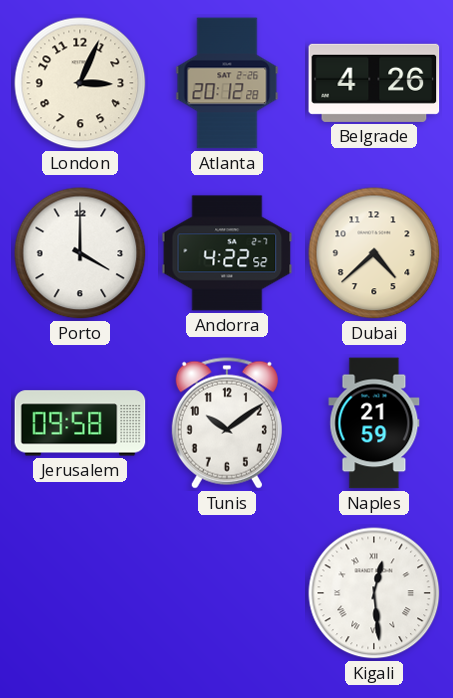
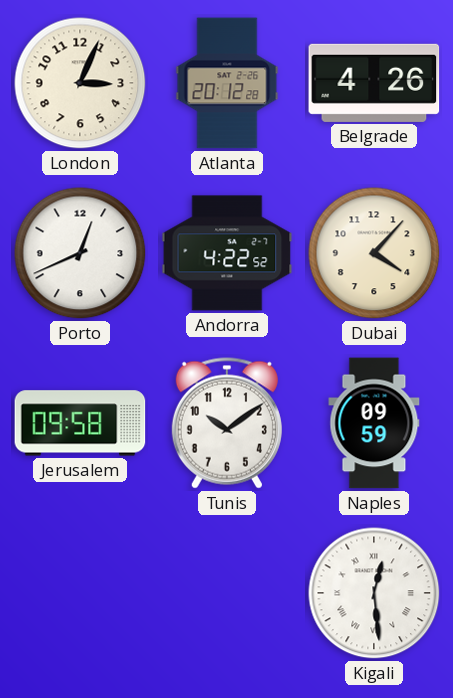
Porto: 4:00 -> 12:41
Dubai: 4:38 -> 4:07
Naples: 21:59 -> 09:59
